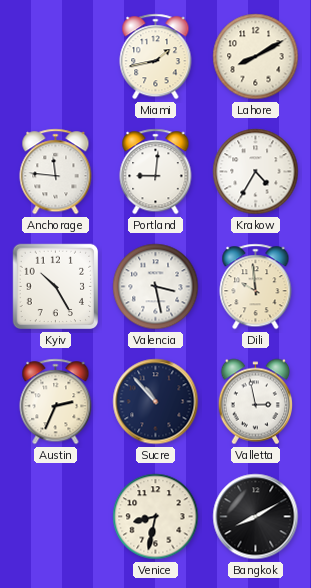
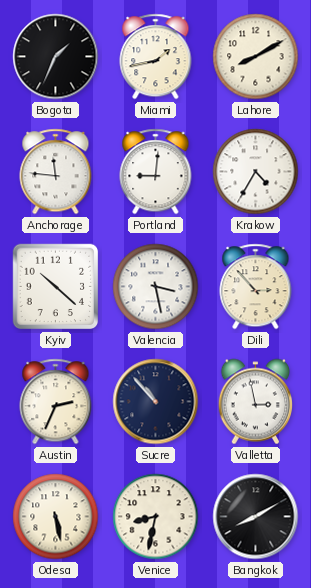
Bogota: none -> 1:34
Kyiv: 10:25 -> 10:22
Dili: 9:59 -> 2:53
Odesa: none -> 5:28
